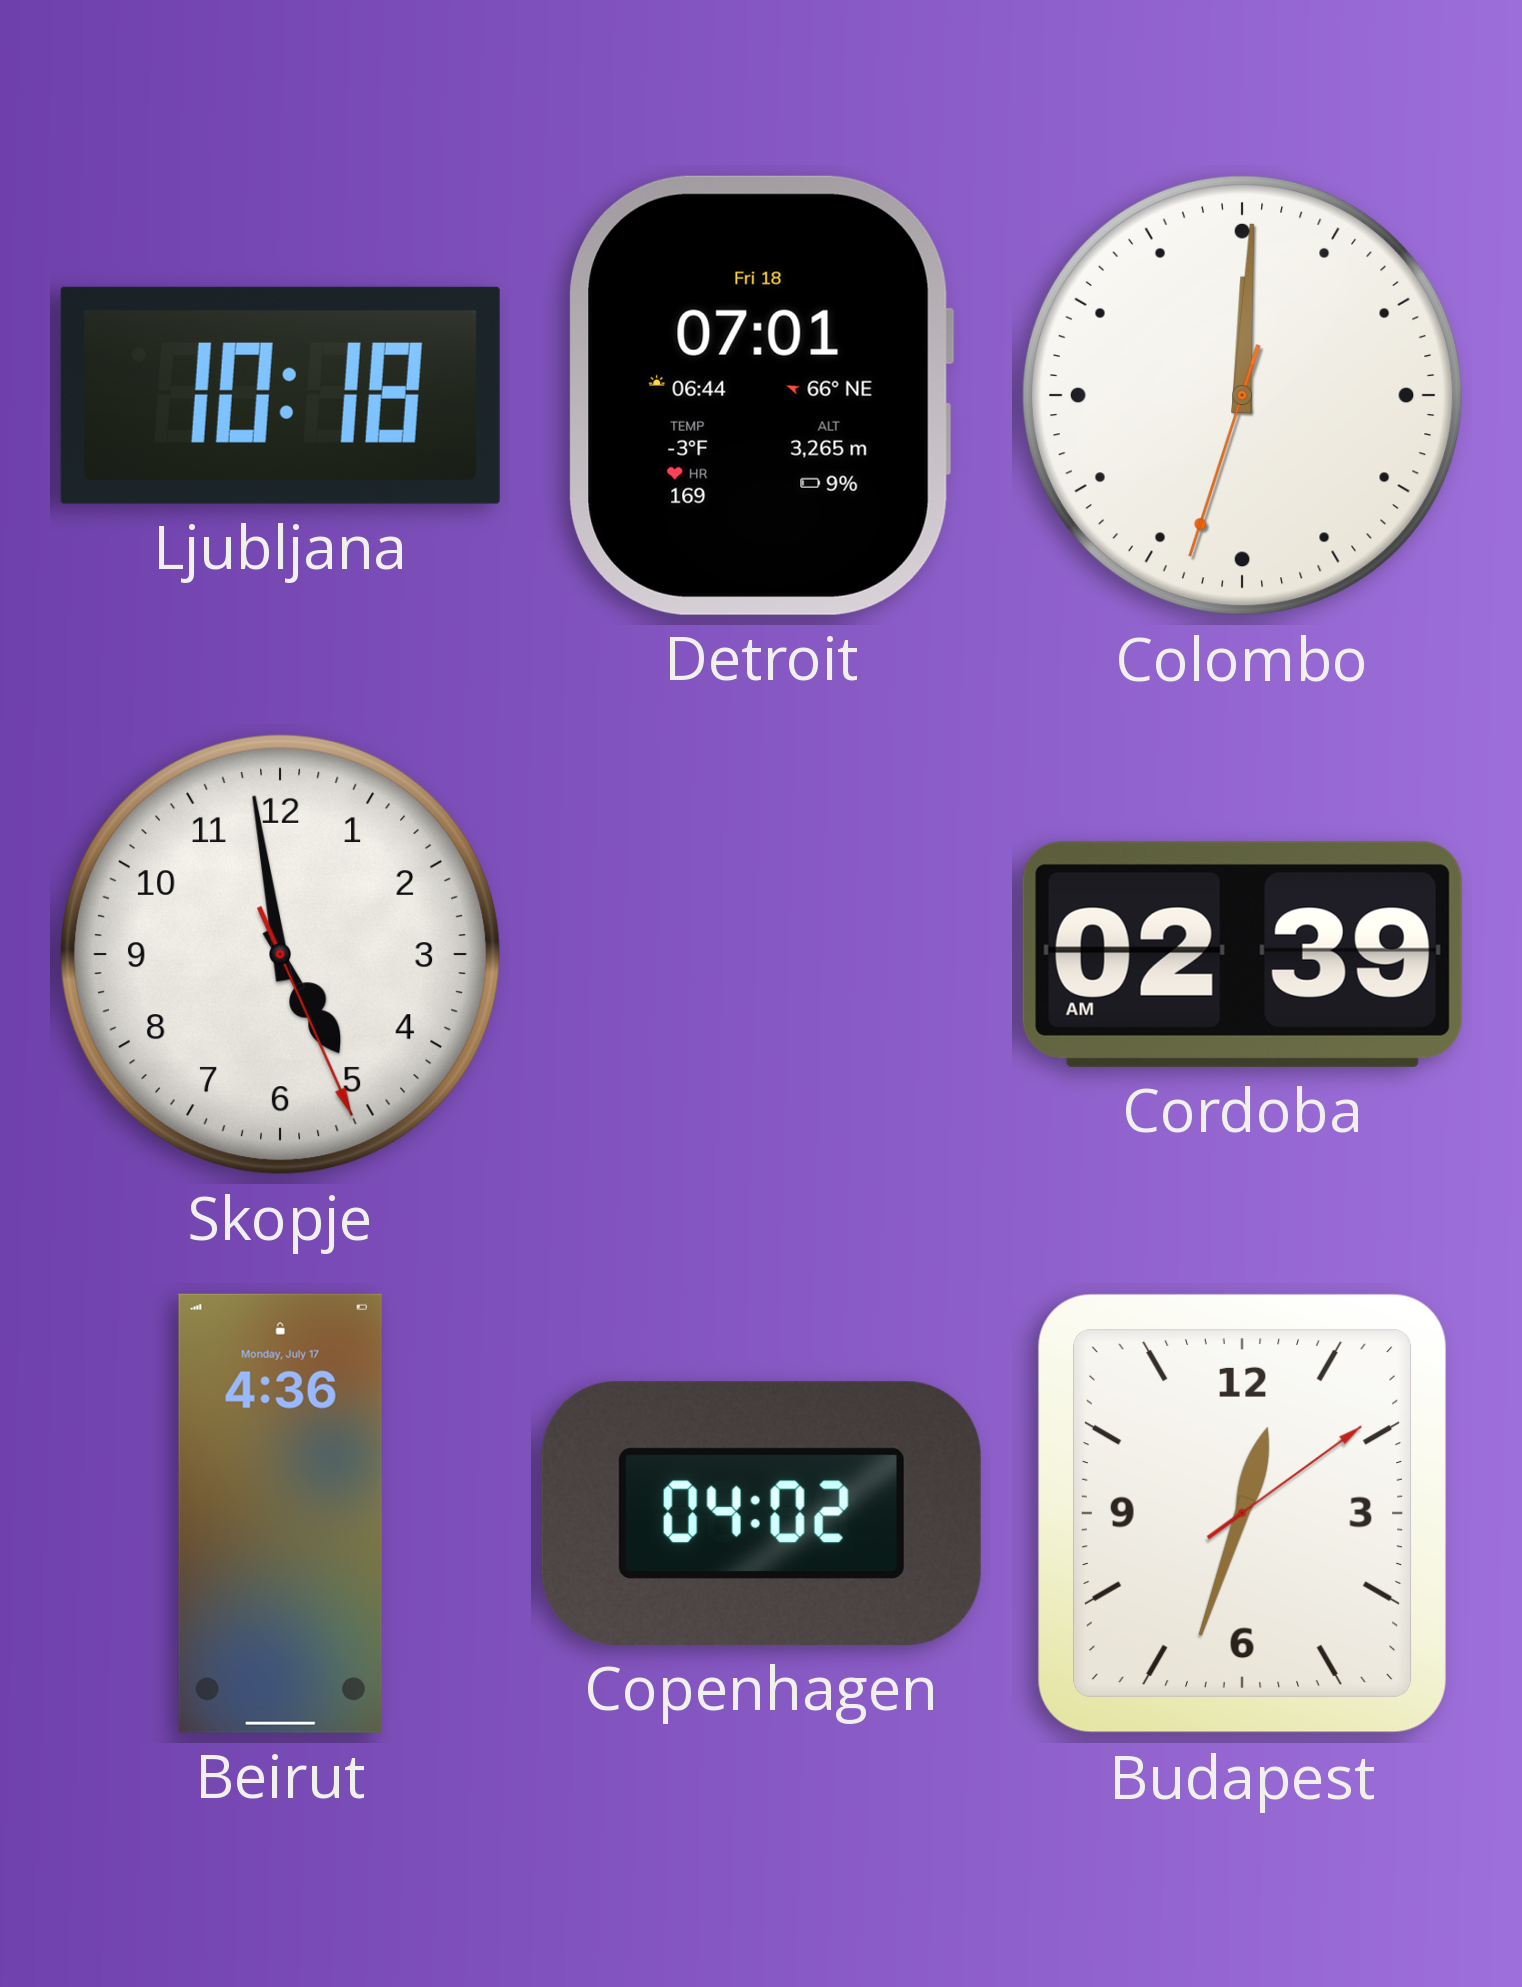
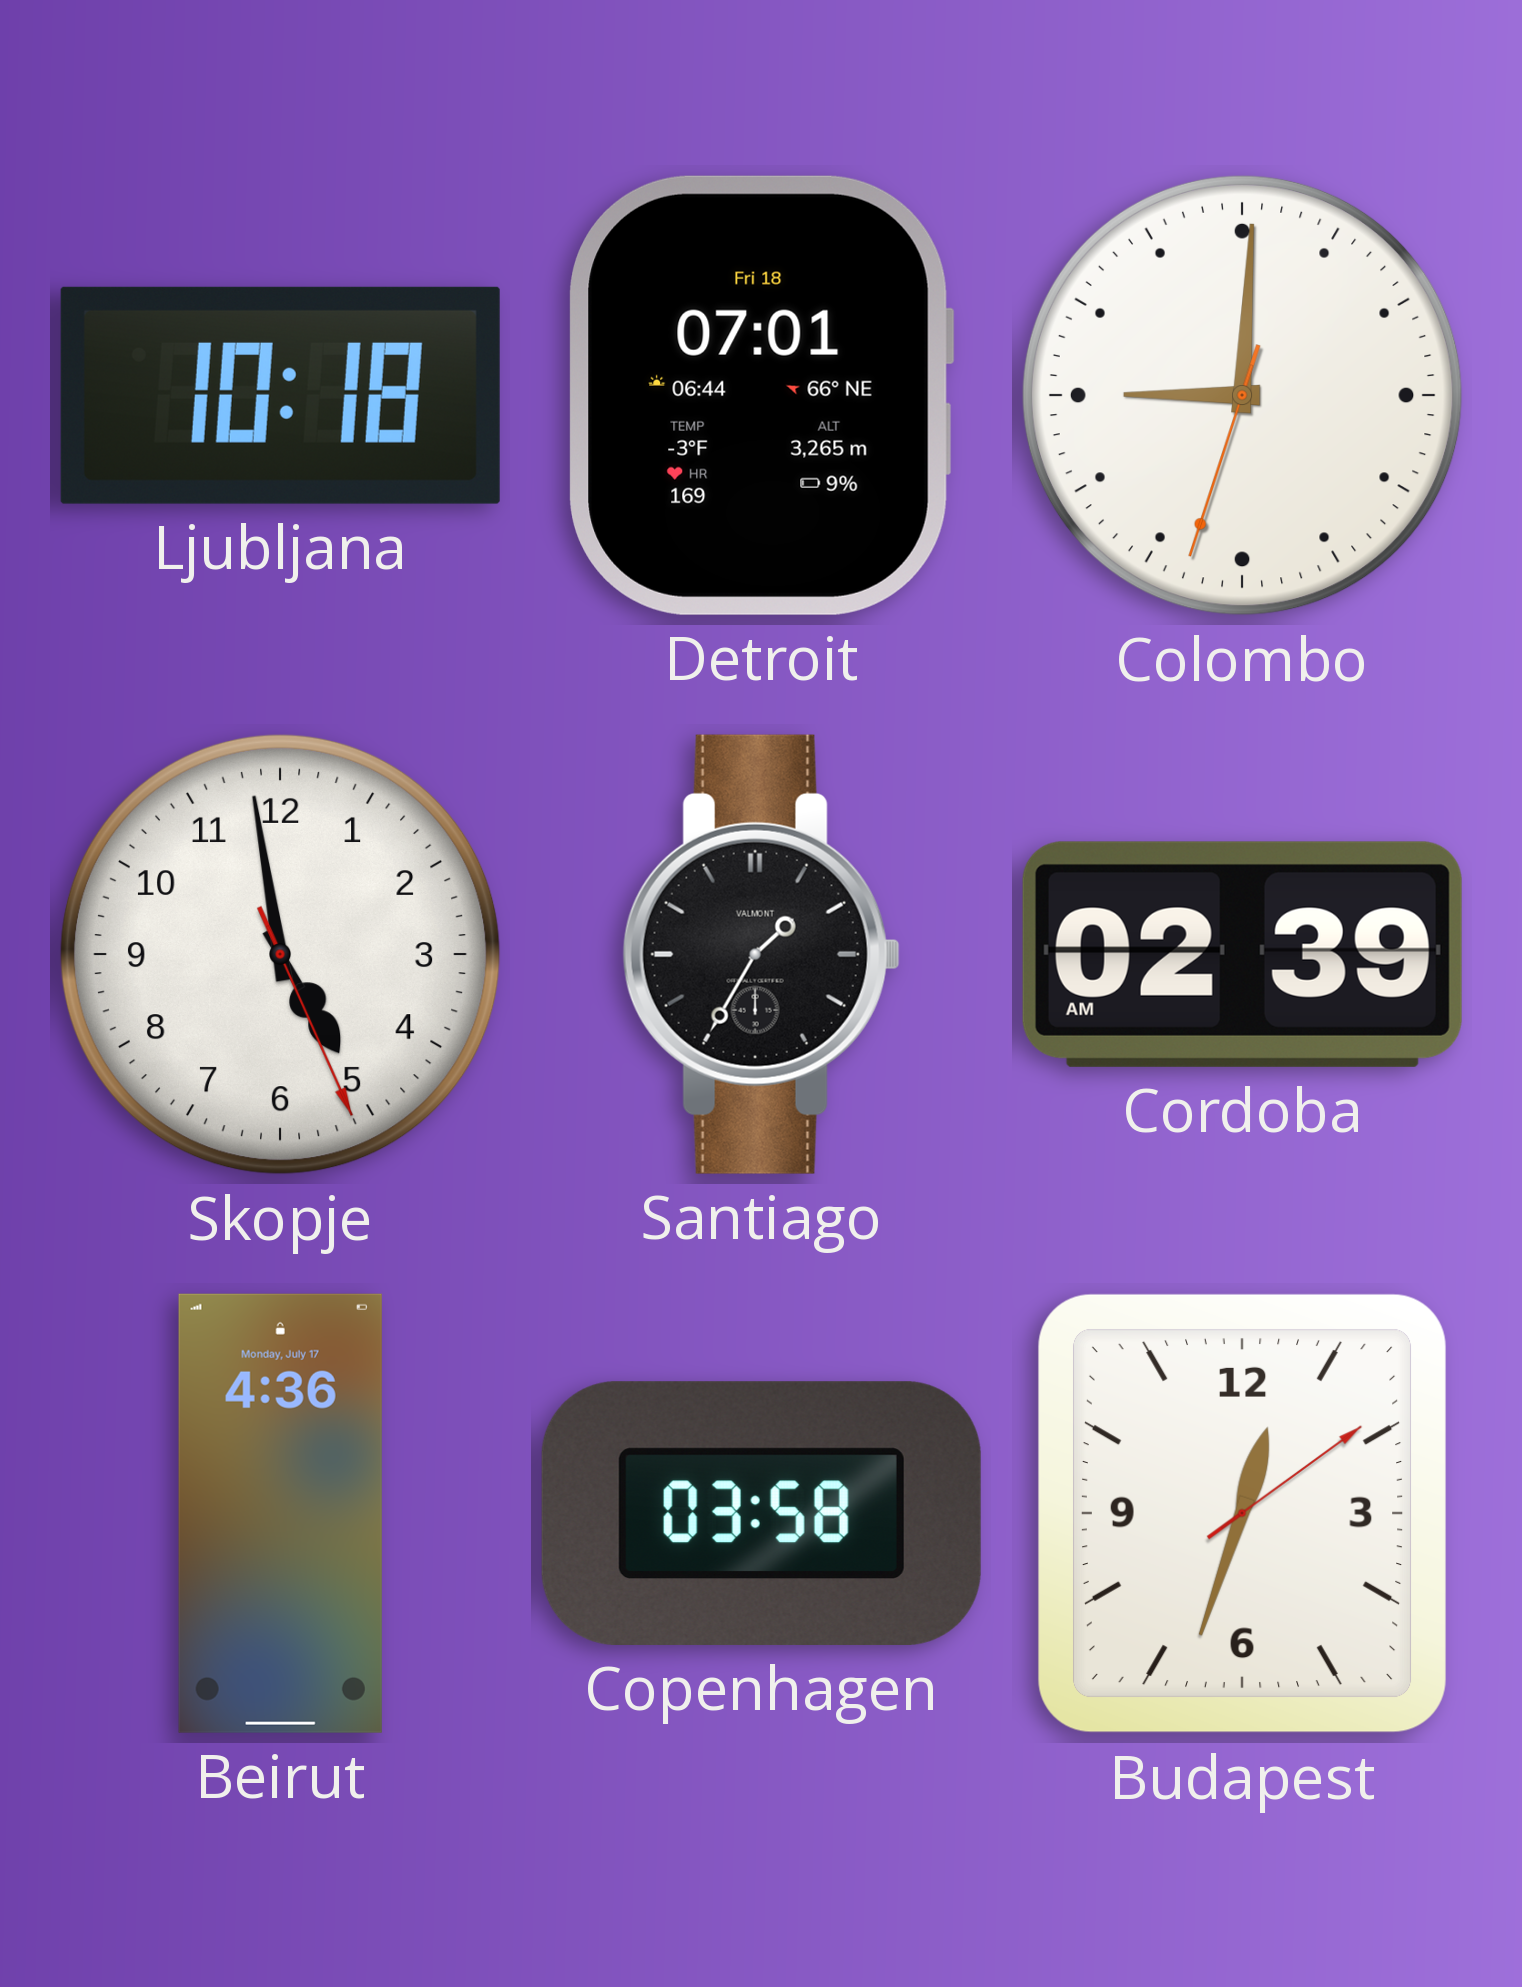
Colombo: 12:00 -> 9:00
Santiago: none -> 1:35
Copenhagen: 04:02 -> 03:58
